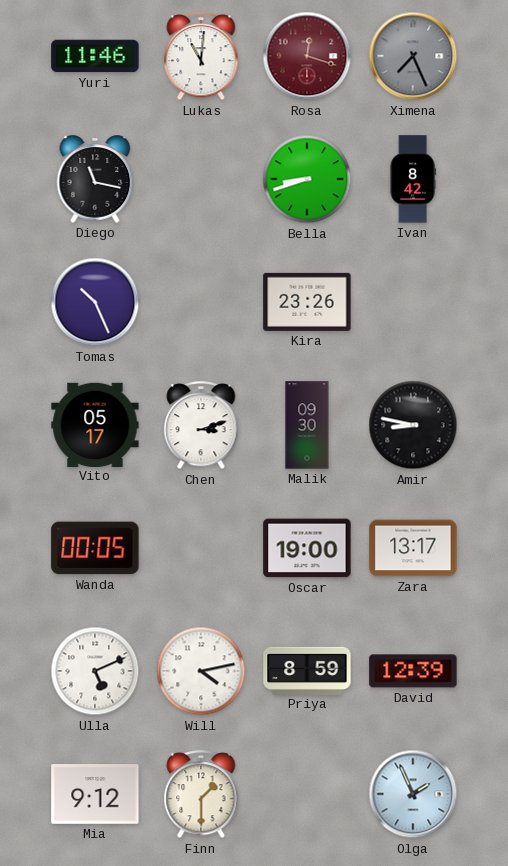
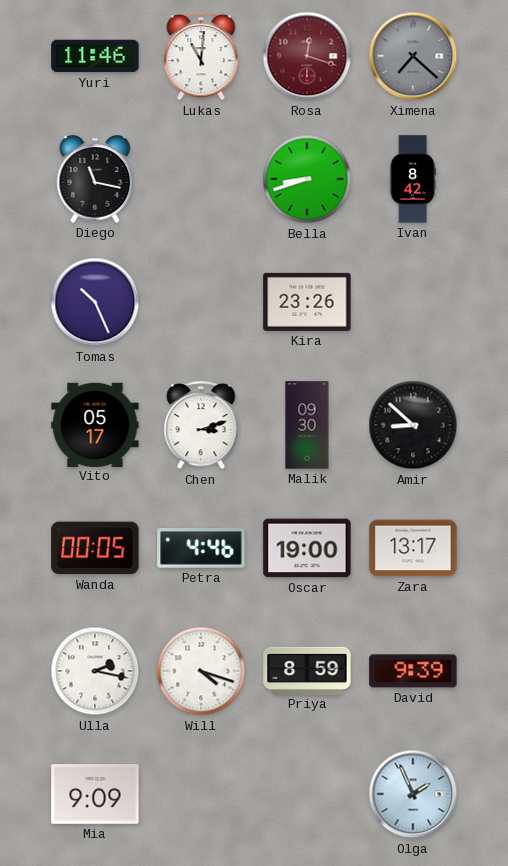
Ximena: 7:26 -> 7:22
Amir: 8:47 -> 8:52
Petra: none -> 4:46
Ulla: 5:11 -> 2:17
Will: 4:13 -> 4:18
David: 12:39 -> 9:39
Mia: 9:12 -> 9:09
Finn: 1:30 -> none
